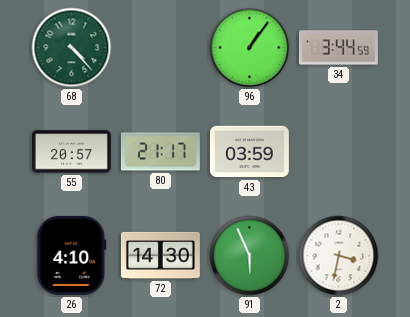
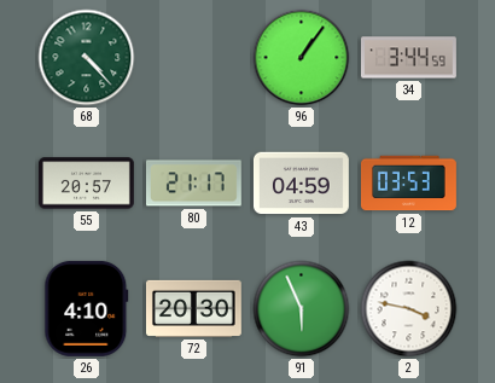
43: 03:59 -> 04:59
12: none -> 03:53
72: 14:30 -> 20:30
2: 3:32 -> 3:47
